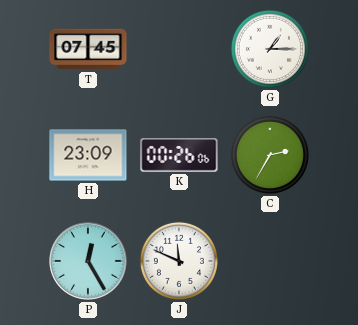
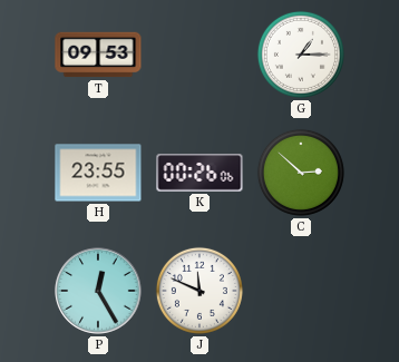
T: 07:45 -> 09:53
H: 23:09 -> 23:55
C: 2:35 -> 2:52
